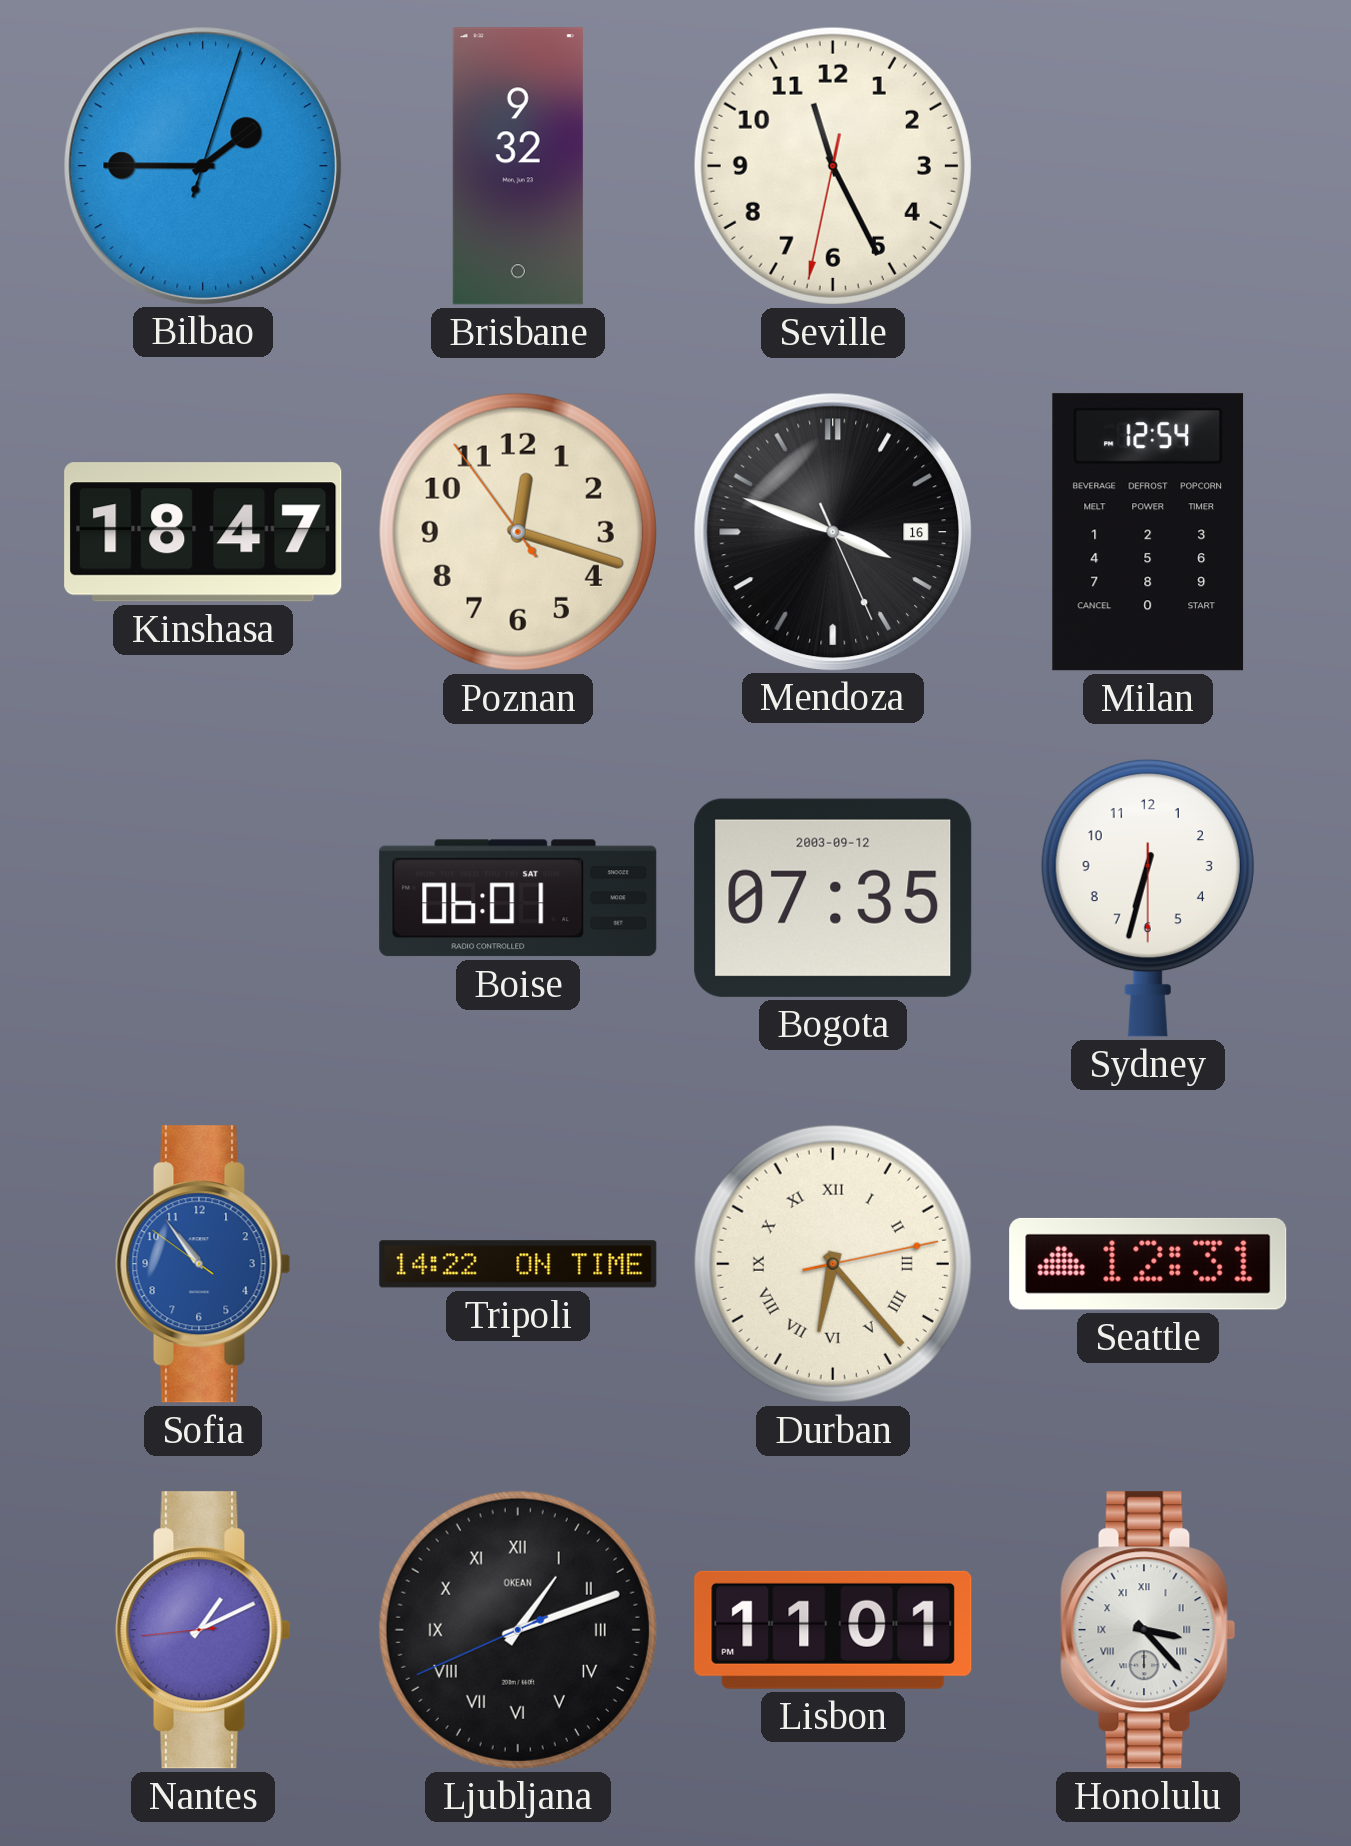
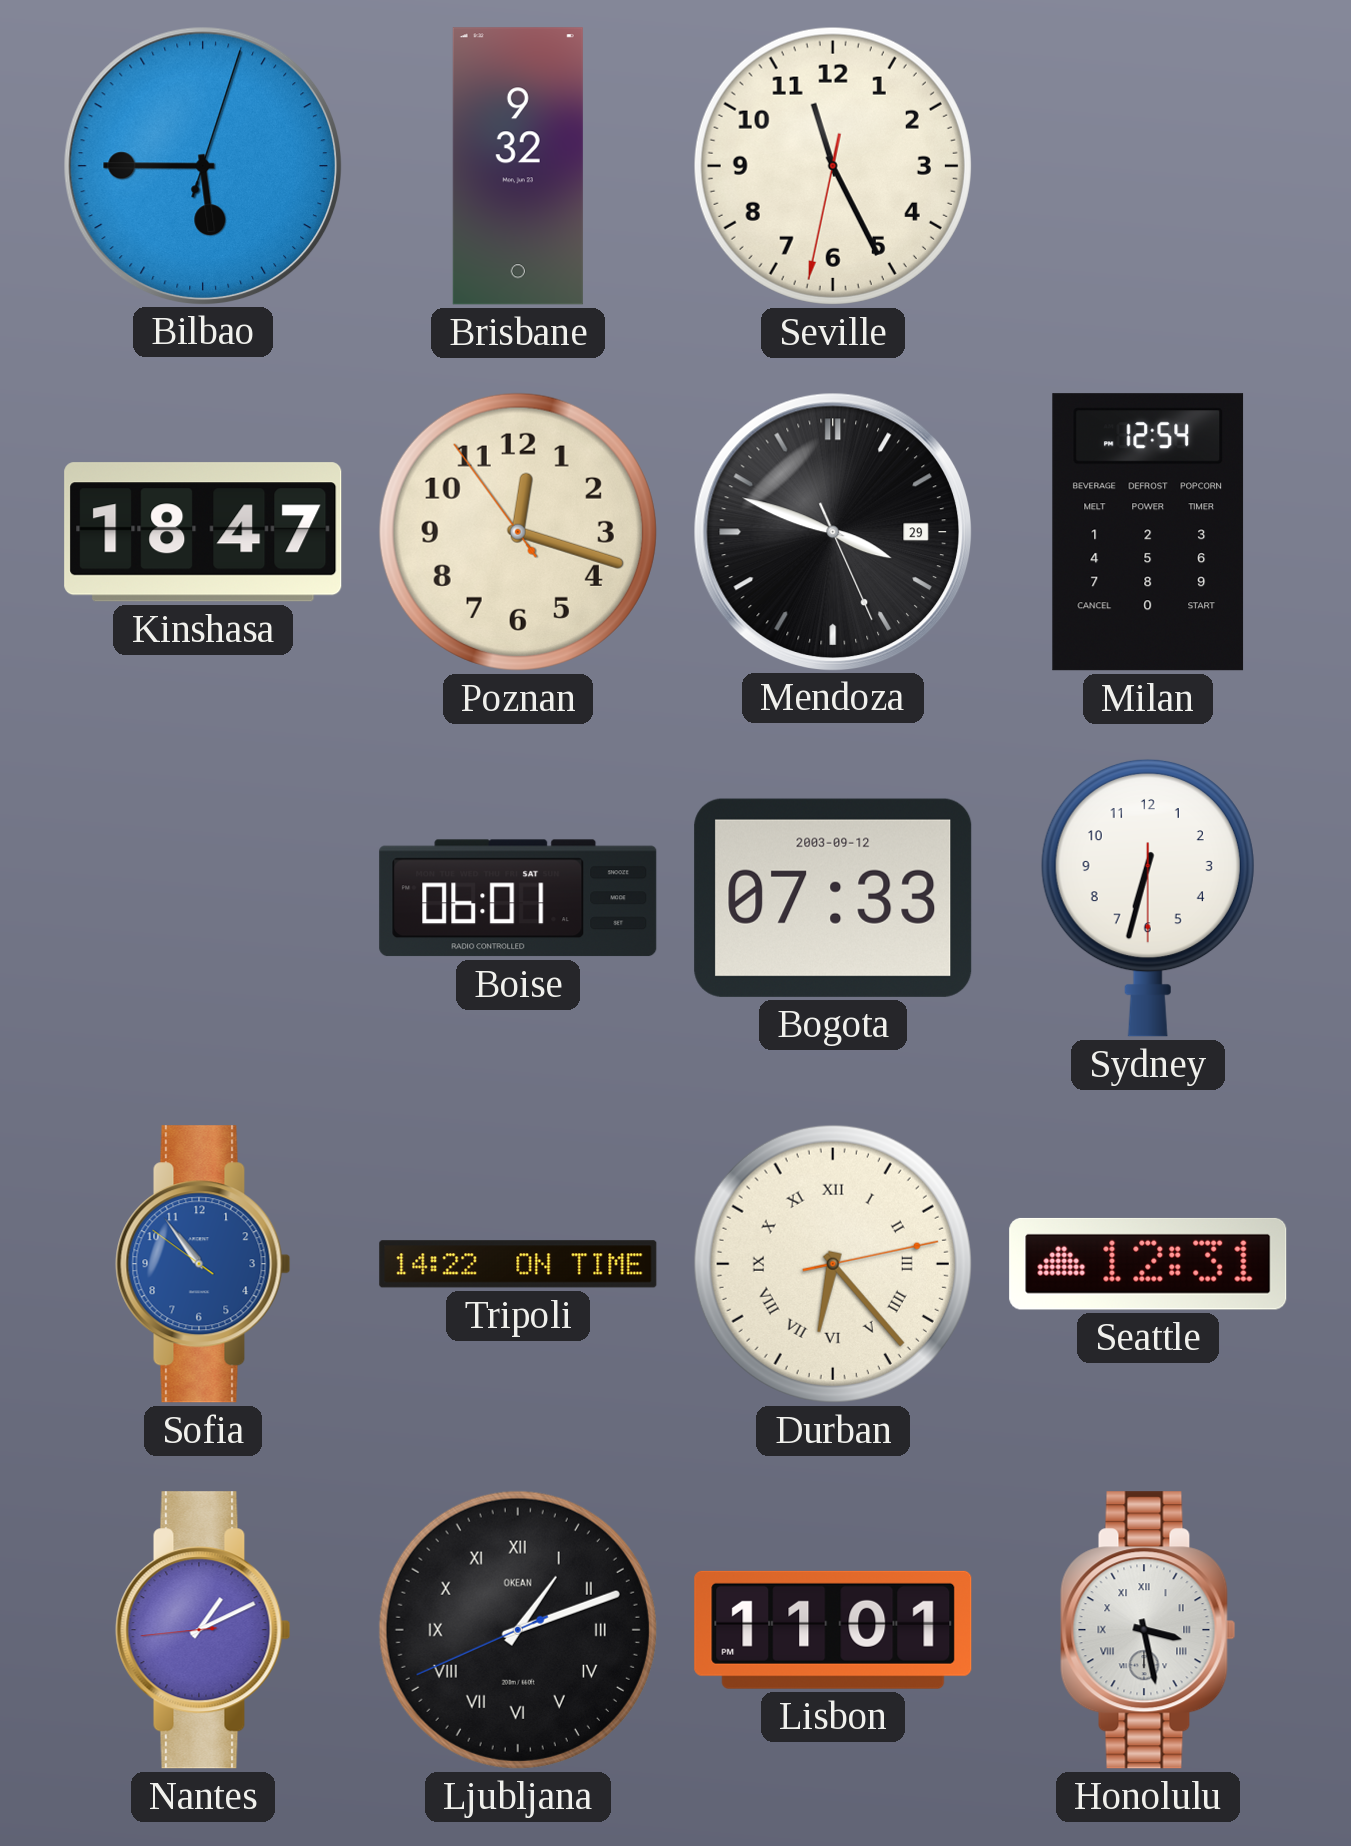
Bilbao: 1:45 -> 5:45
Mendoza date: 16 -> 29
Bogota: 07:35 -> 07:33
Honolulu: 3:23 -> 3:28
